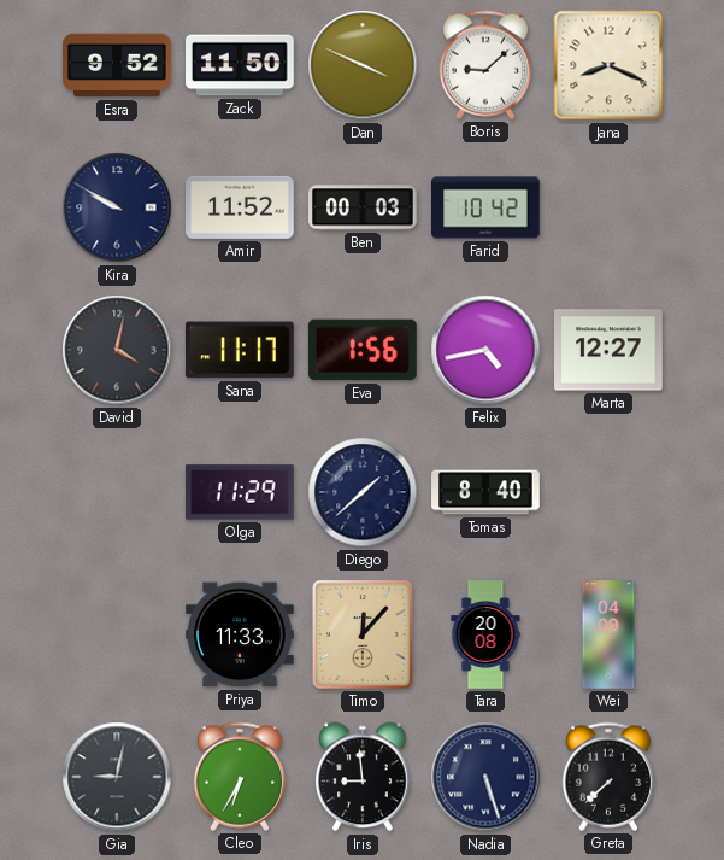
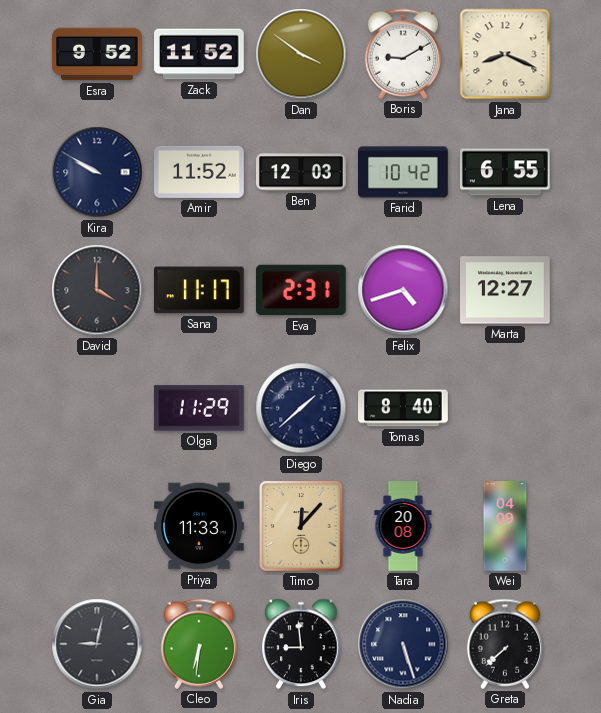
Zack: 11:50 -> 11:52
Dan: 3:49 -> 3:51
Boris: 9:08 -> 9:10
Ben: 00:03 -> 12:03
Lena: none -> 6:55
David: 4:02 -> 4:00
Eva: 1:56 -> 2:31
Felix: 4:43 -> 4:42
Cleo: 6:35 -> 6:31
